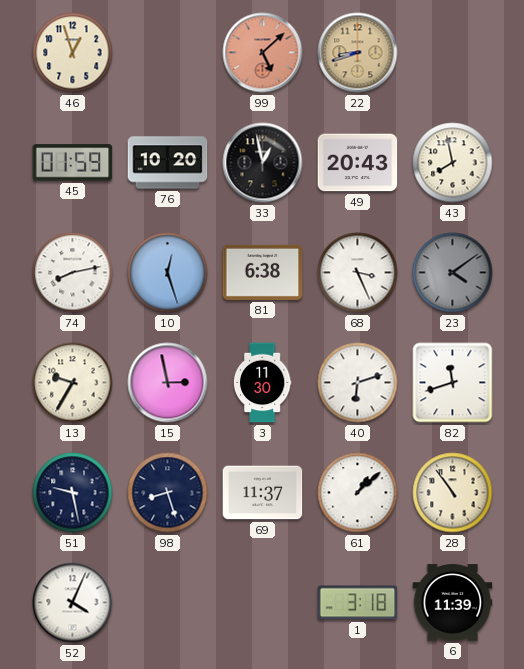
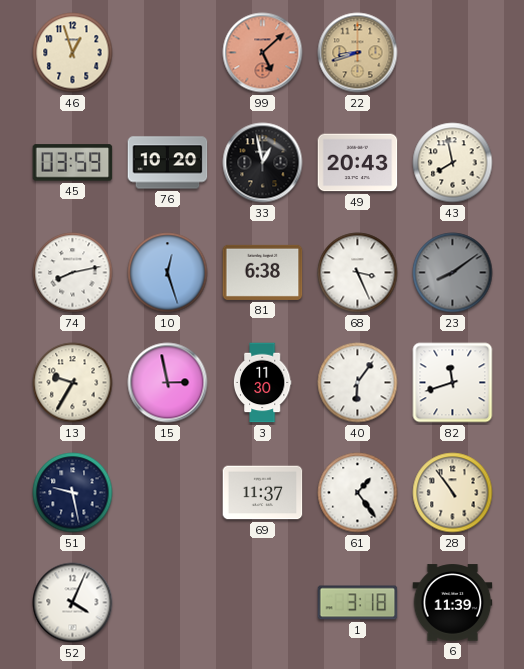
45: 01:59 -> 03:59
23: 4:09 -> 8:09
40: 6:12 -> 6:06
98: 8:27 -> none
61: 1:08 -> 1:24
